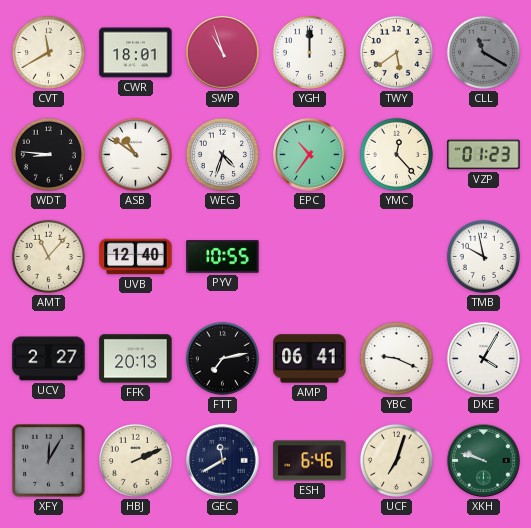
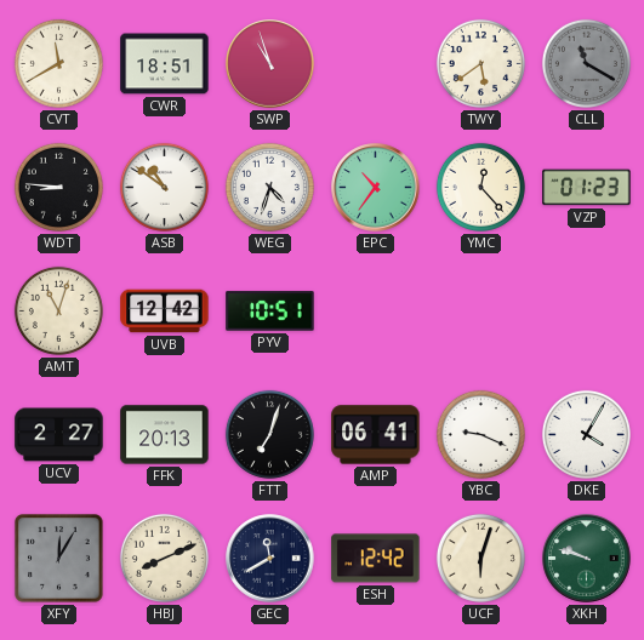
CWR: 18:01 -> 18:51
YGH: 12:00 -> none
AMT: 11:07 -> 11:03
UVB: 12:40 -> 12:42
PYV: 10:55 -> 10:51
TMB: 9:58 -> none
FTT: 7:13 -> 7:03
HBJ: 2:11 -> 8:11
ESH: 6:46 -> 12:42
UCF: 7:03 -> 6:03
